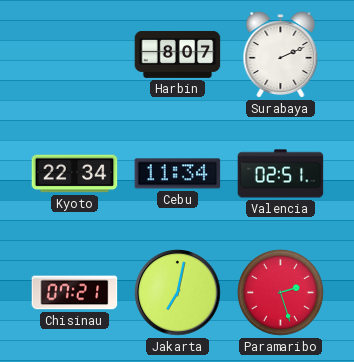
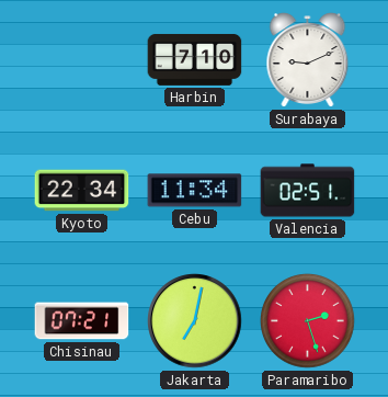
Harbin: 8:07 -> 7:10
Surabaya: 2:11 -> 9:11
